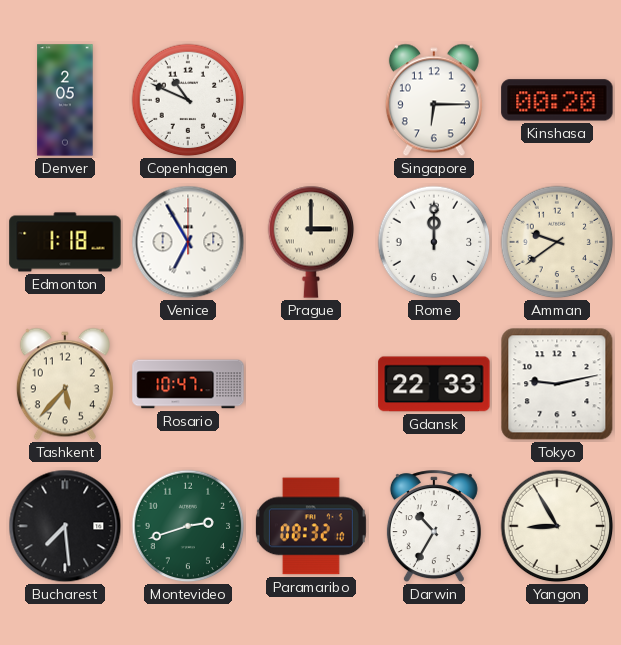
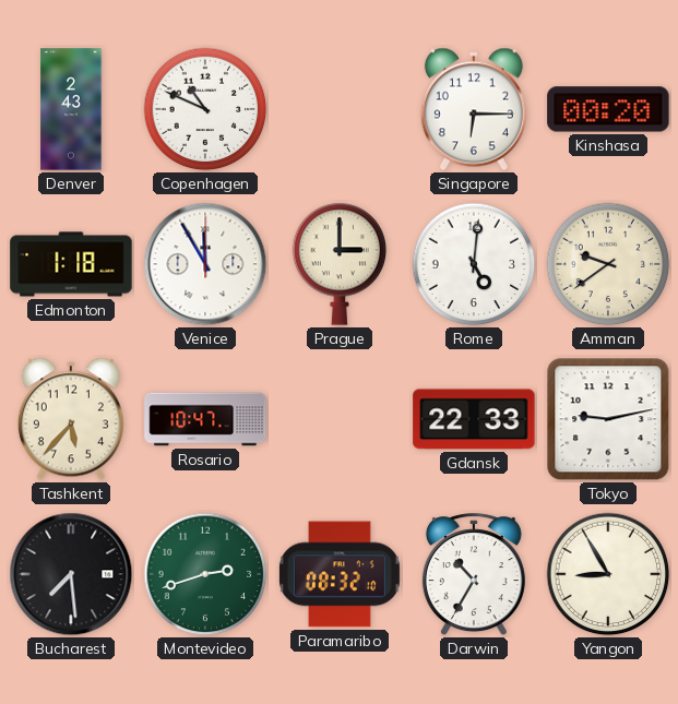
Denver: 2:05 -> 2:43
Venice: 6:55 -> 11:55
Rome: 12:00 -> 5:01
